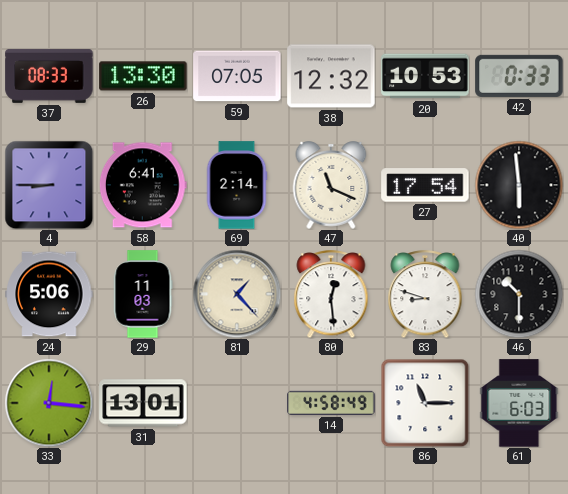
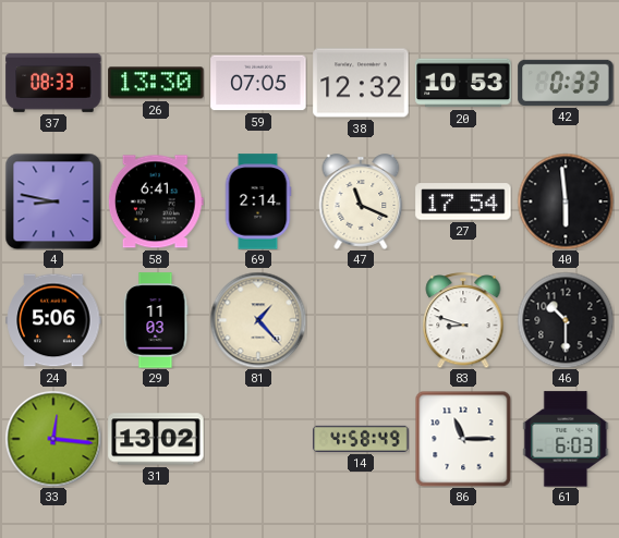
4: 8:45 -> 8:47
80: 12:29 -> none
31: 13:01 -> 13:02
